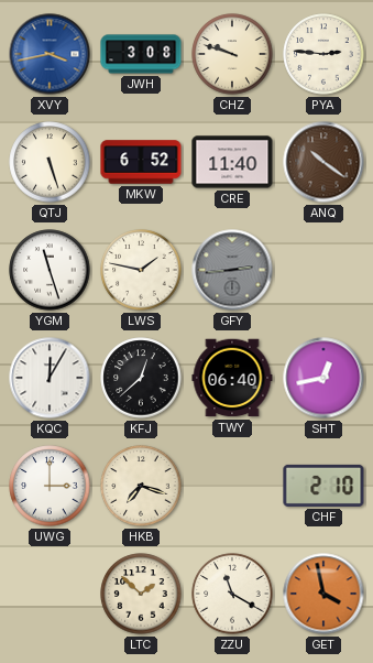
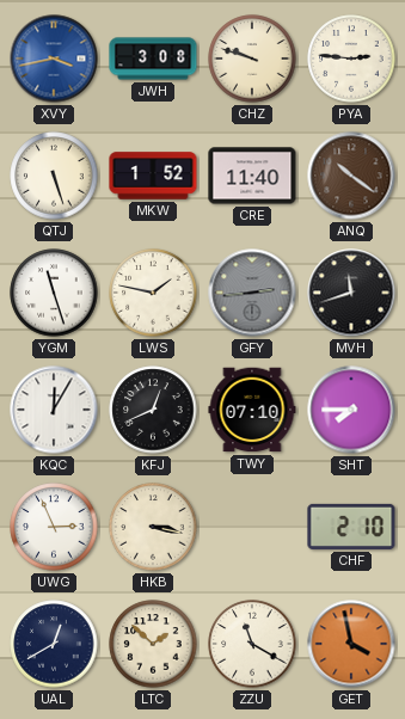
MKW: 6:52 -> 1:52
MVH: none -> 11:42
KFJ: 12:38 -> 12:41
TWY: 06:40 -> 07:10
SHT: 12:43 -> 7:45
UWG: 3:00 -> 2:56
HKB: 7:18 -> 3:17
UAL: none -> 12:40
